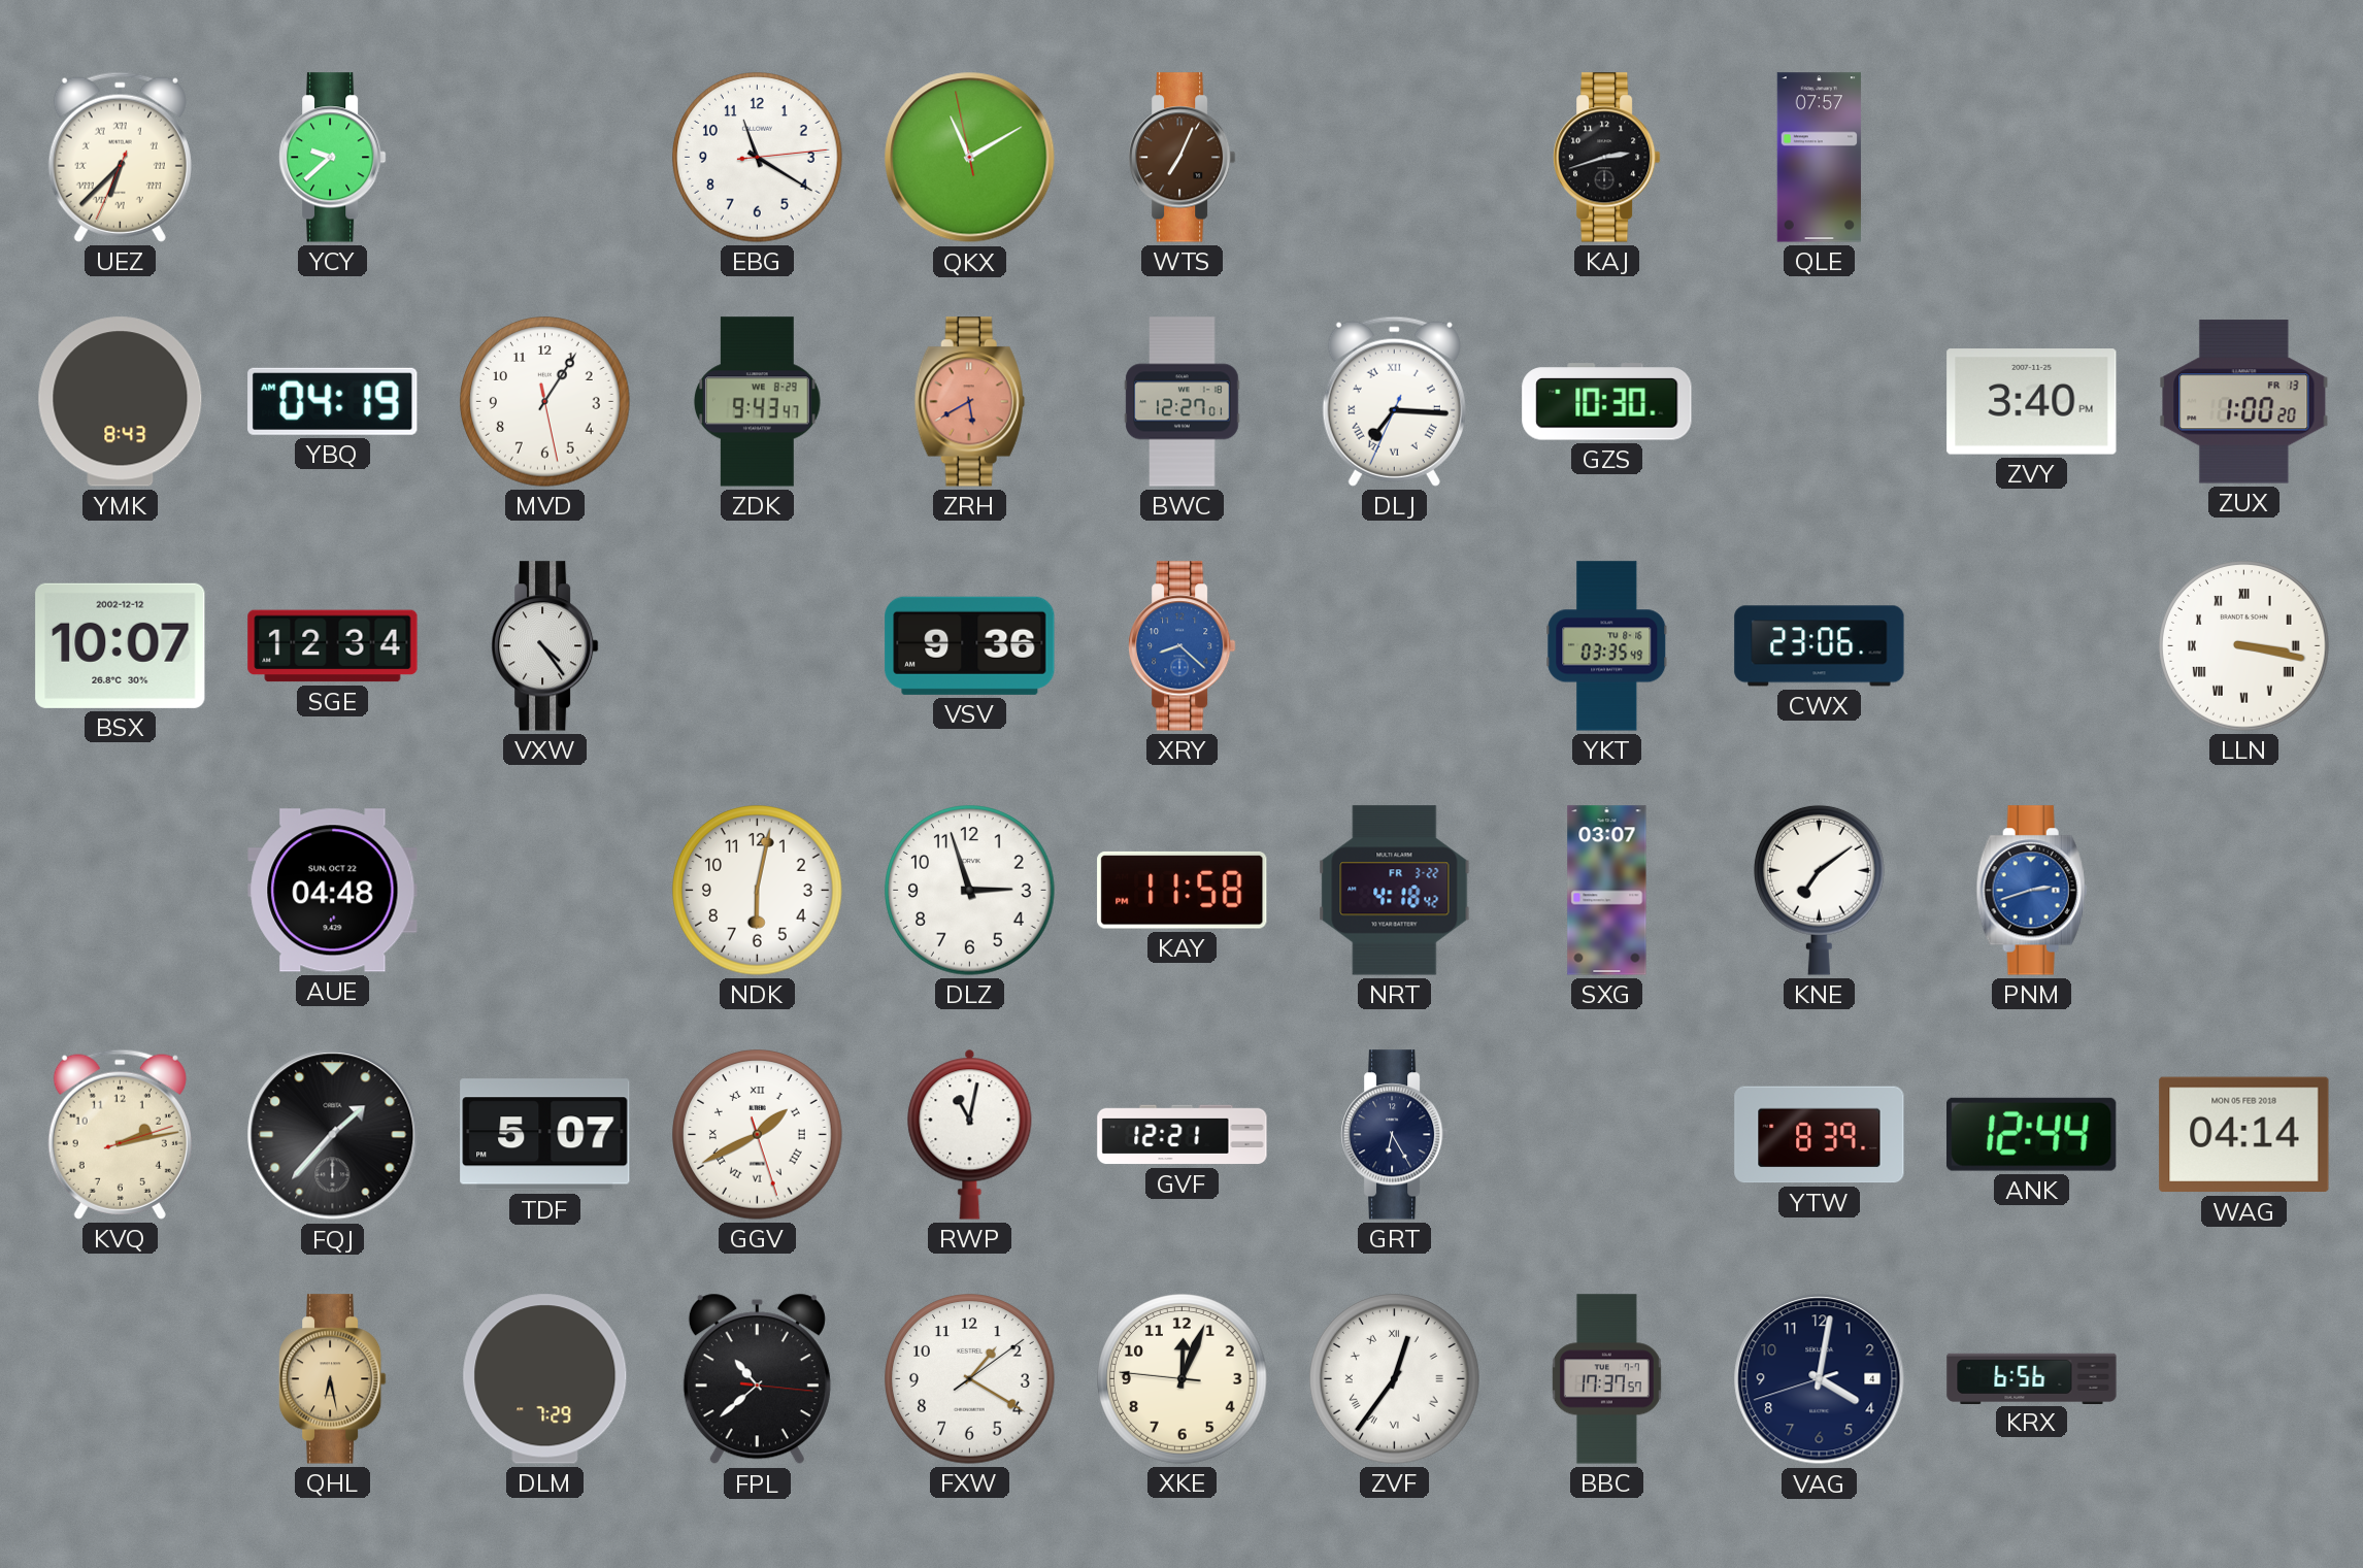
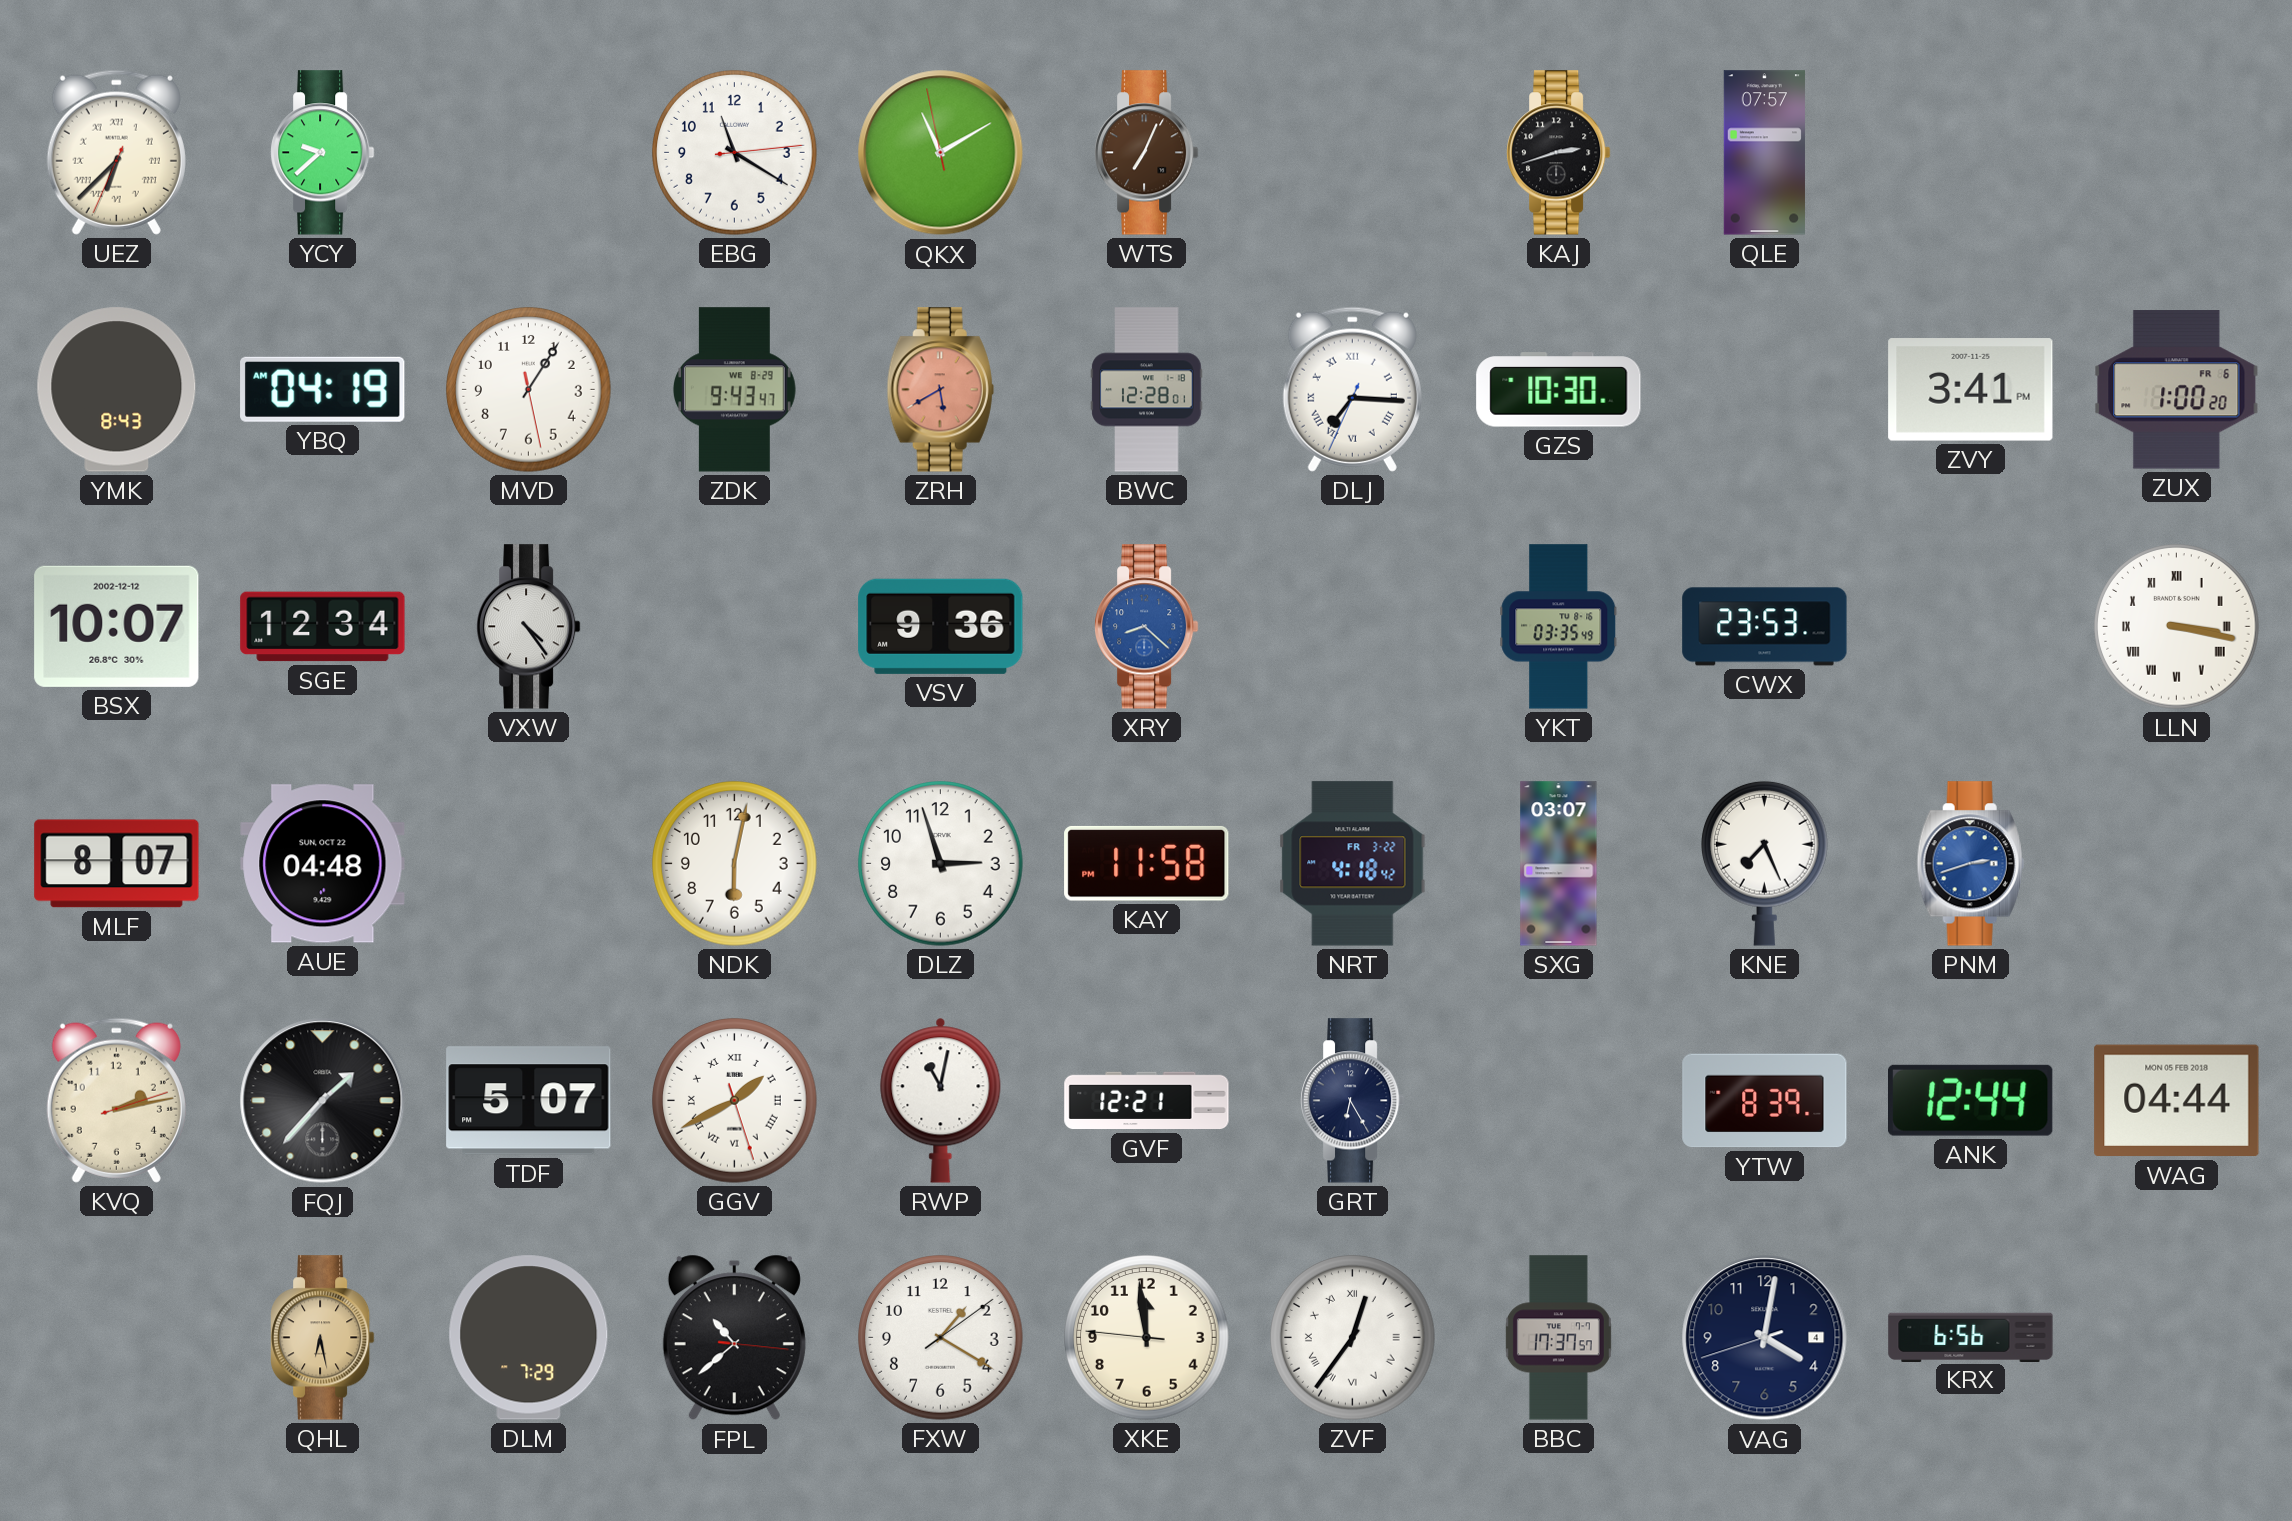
BWC: 12:27 -> 12:28
ZVY: 3:40 -> 3:41
ZUX date: FR 13 -> FR 6
CWX: 23:06 -> 23:53
MLF: none -> 8:07
KNE: 7:09 -> 7:26
WAG: 04:14 -> 04:44
XKE: 12:03 -> 11:58
